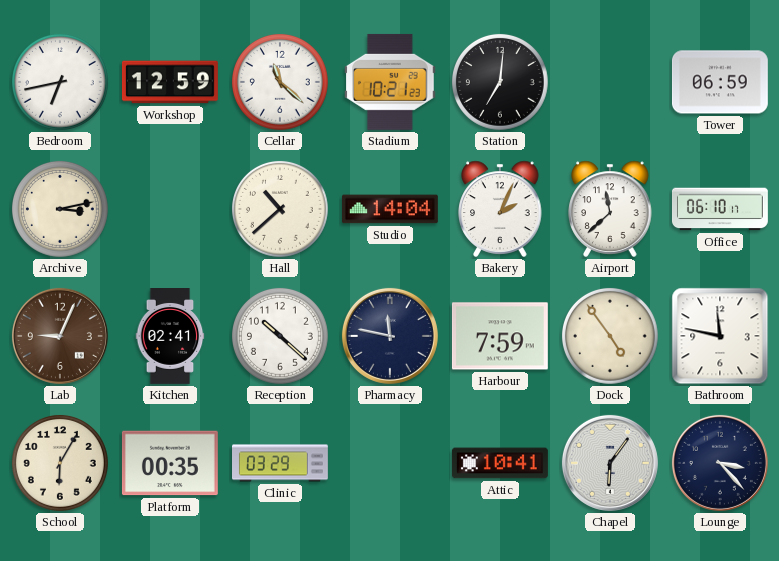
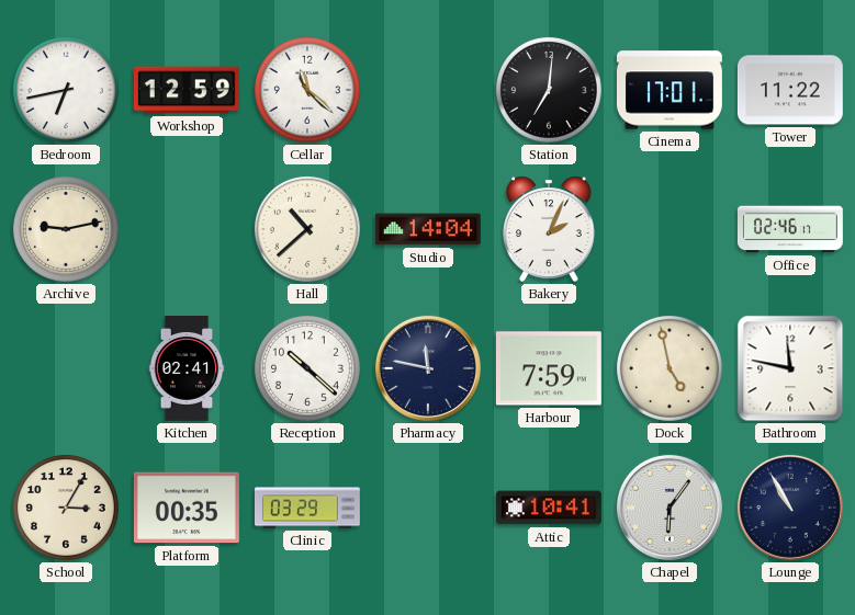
Stadium: 10:21 -> none
Cinema: none -> 17:01
Tower: 06:59 -> 11:22
Archive: 3:13 -> 9:13
Airport: 11:38 -> none
Office: 06:10 -> 02:46
Lab: 9:04 -> none
Dock: 4:54 -> 4:58
School: 6:05 -> 3:05
Lounge: 3:23 -> 10:55
